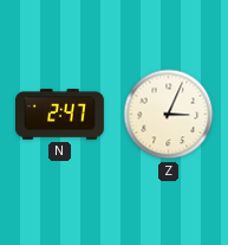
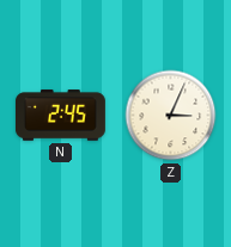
N: 2:47 -> 2:45
